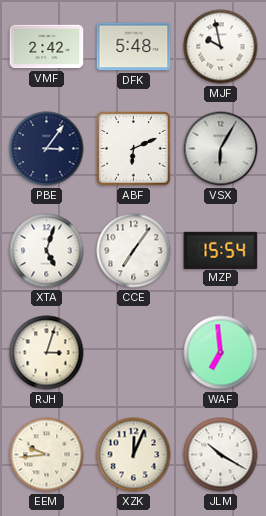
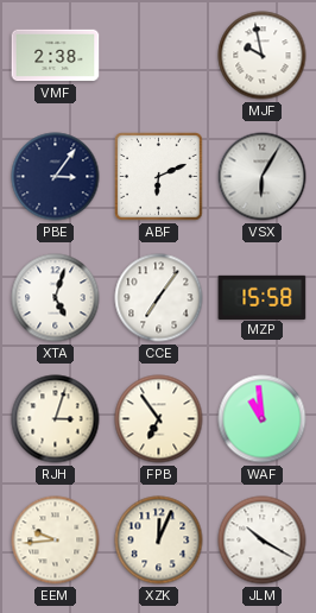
VMF: 2:42 -> 2:38
DFK: 5:48 -> none
MZP: 15:54 -> 15:58
FPB: none -> 6:54
WAF: 6:59 -> 10:59
